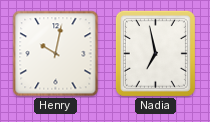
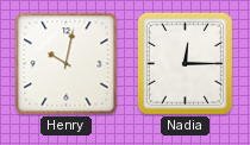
Nadia: 6:58 -> 12:15
